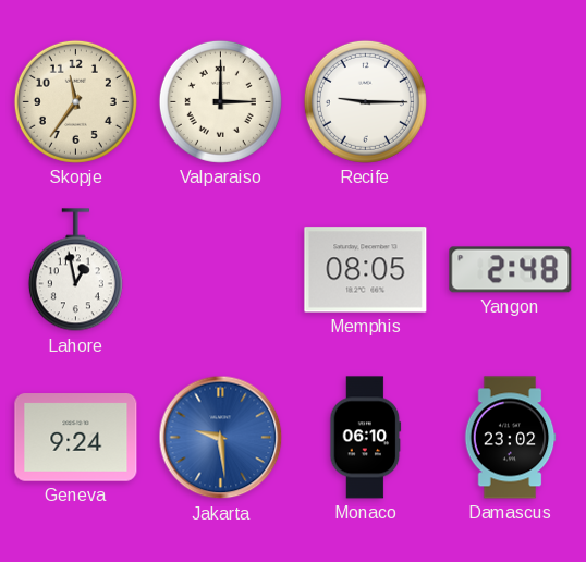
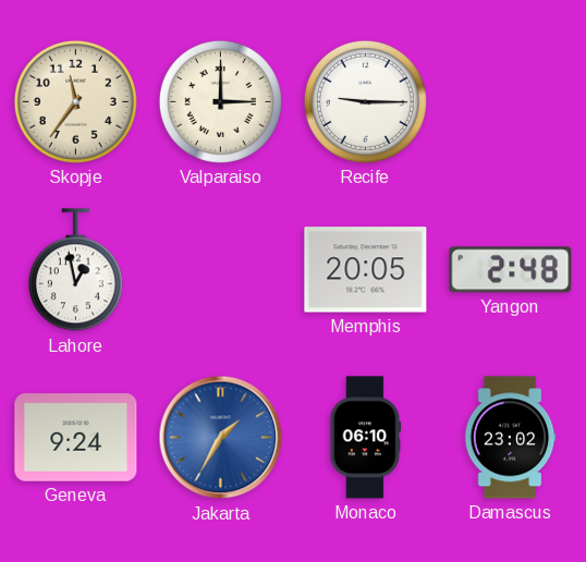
Memphis: 08:05 -> 20:05
Jakarta: 9:29 -> 1:35
